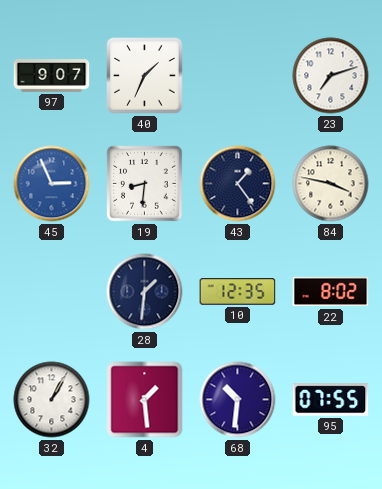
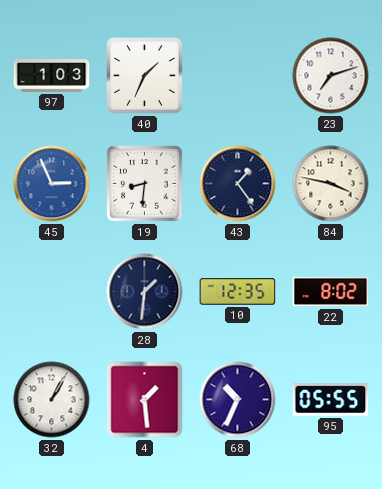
97: 9:07 -> 1:03
68: 10:31 -> 10:34
95: 07:55 -> 05:55
